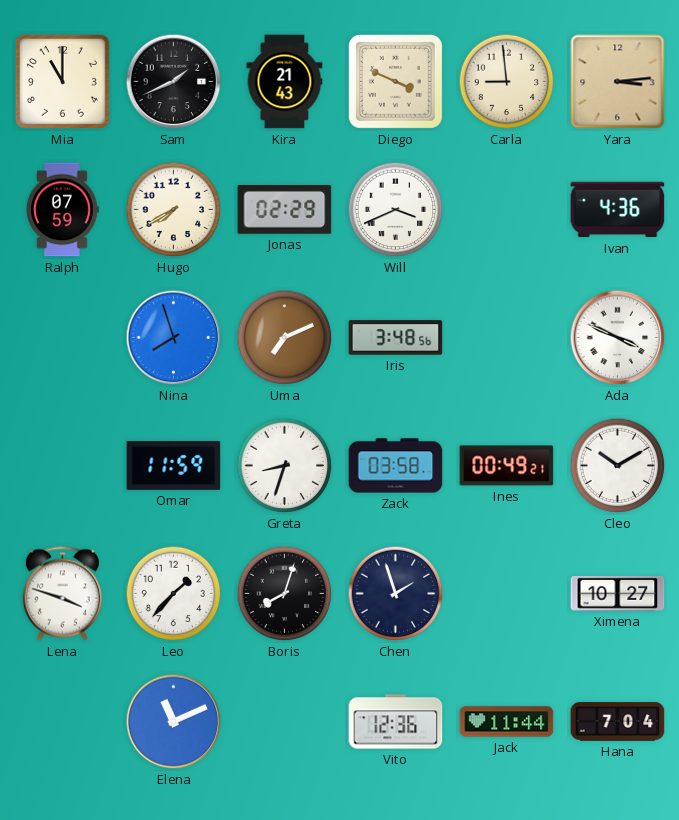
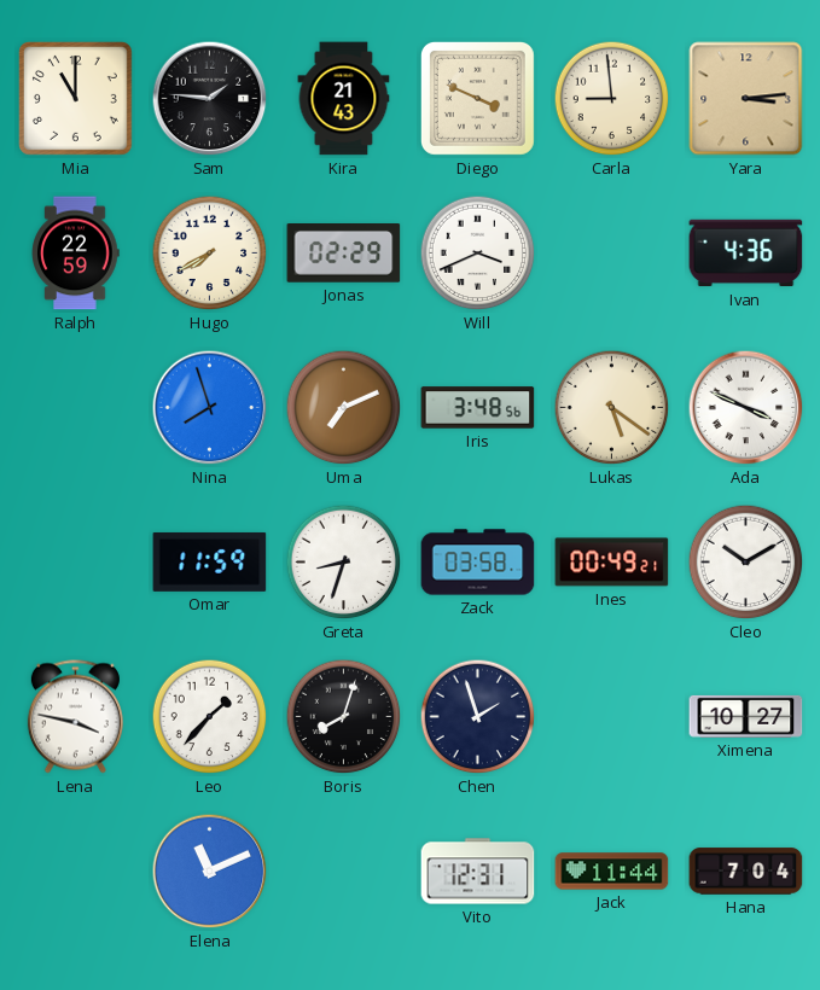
Sam: 1:41 -> 1:46
Ralph: 07:59 -> 22:59
Lukas: none -> 5:21
Lena: 3:48 -> 3:47
Vito: 12:36 -> 12:31
